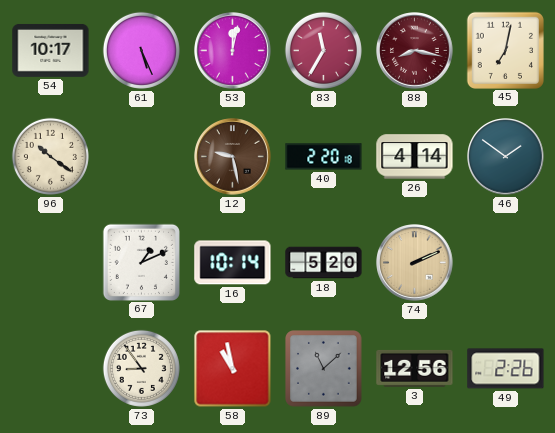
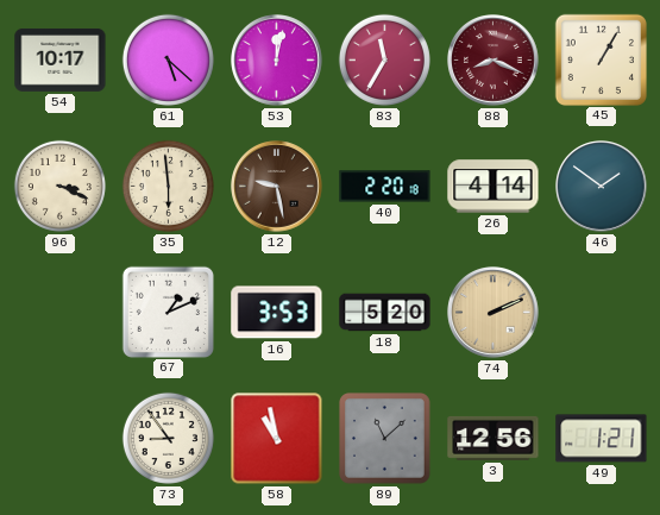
61: 5:26 -> 5:22
88: 8:17 -> 8:19
45: 7:02 -> 1:05
96: 10:21 -> 3:19
35: none -> 5:59
16: 10:14 -> 3:53
49: 2:26 -> 1:21
